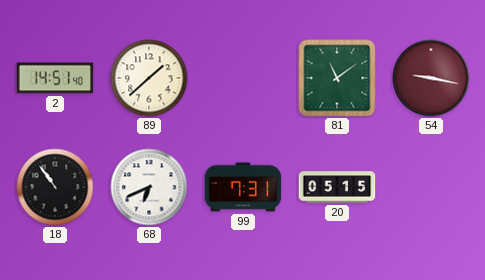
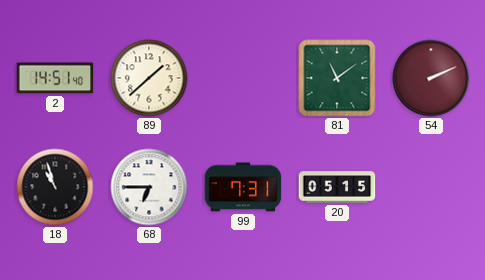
54: 9:17 -> 2:11
18: 10:54 -> 10:57
68: 6:41 -> 6:45
